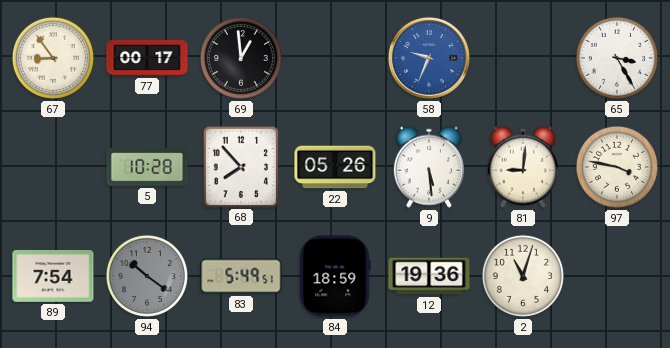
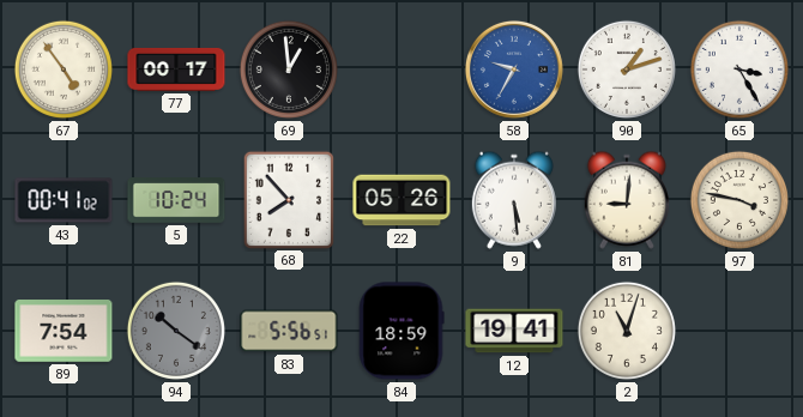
67: 8:54 -> 4:54
58: 9:34 -> 9:35
90: none -> 1:12
43: none -> 00:41
5: 10:28 -> 10:24
83: 5:49 -> 5:56
12: 19:36 -> 19:41
